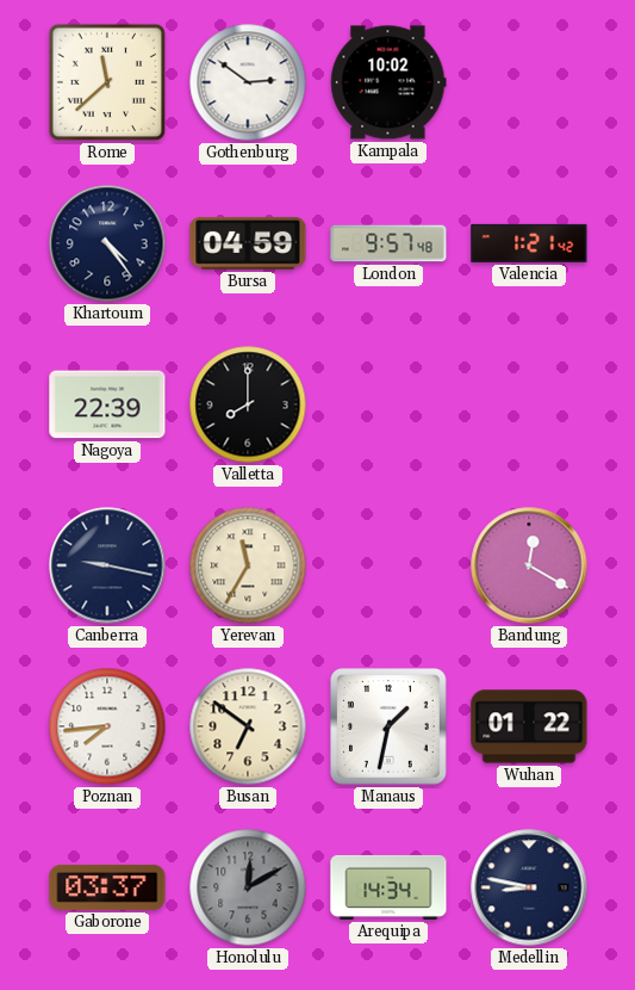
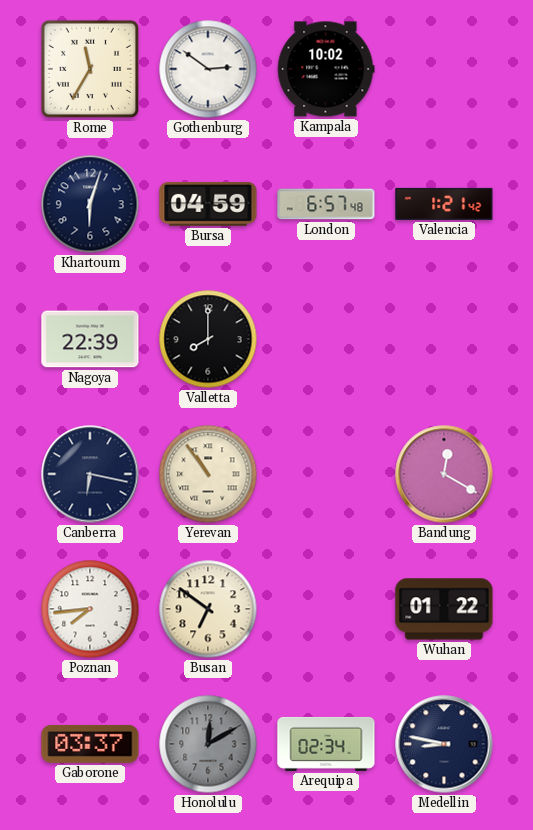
Rome: 11:38 -> 11:35
Khartoum: 4:24 -> 6:03
London: 9:57 -> 6:57
Canberra: 9:17 -> 6:17
Yerevan: 11:35 -> 10:54
Manaus: 1:32 -> none
Arequipa: 14:34 -> 02:34
